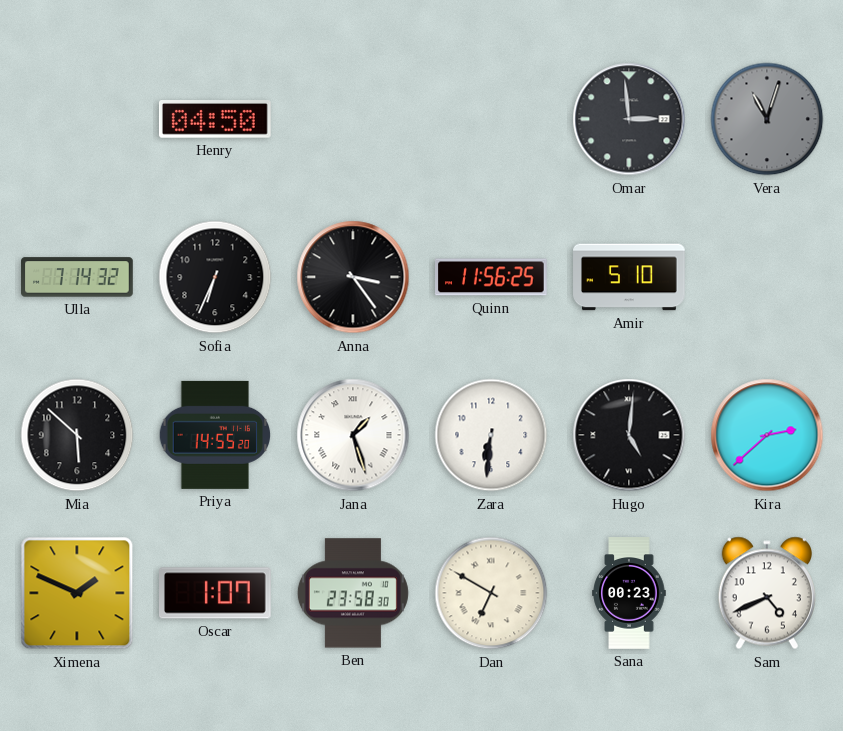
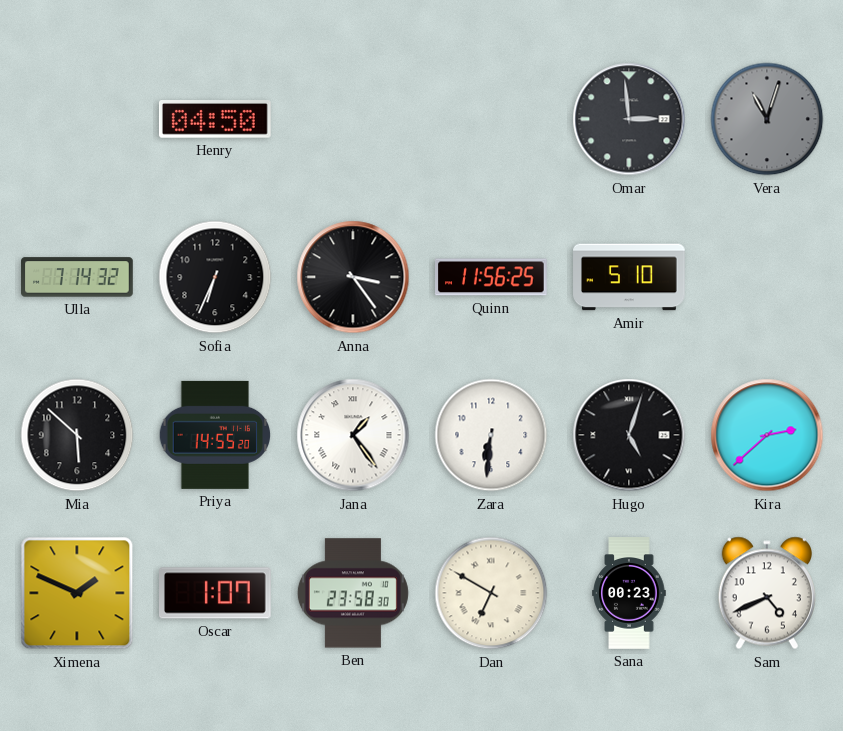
Jana: 1:27 -> 1:24
Hugo: 5:01 -> 5:03
